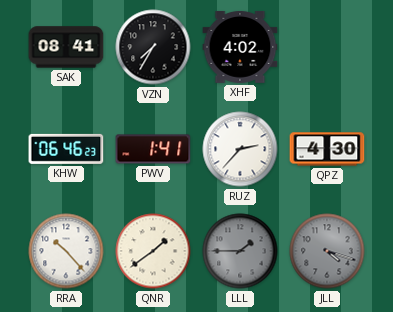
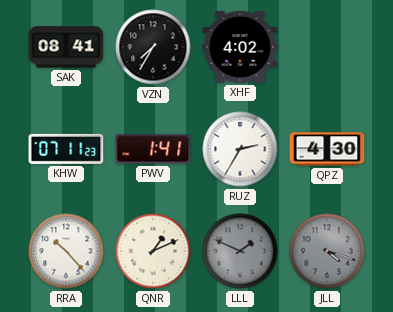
KHW: 06:46 -> 07:11
RUZ: 2:37 -> 2:35
QNR: 1:39 -> 1:11
LLL: 1:45 -> 1:49
